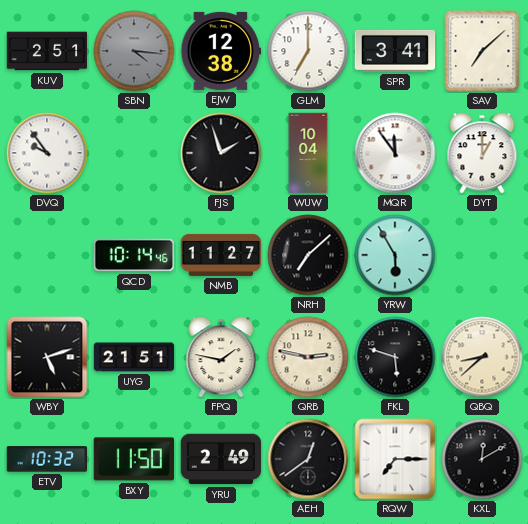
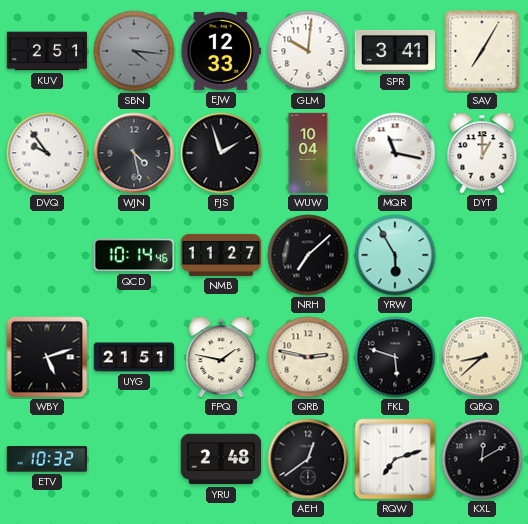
EJW: 12:38 -> 12:33
GLM: 7:00 -> 10:01
SAV: 7:08 -> 7:05
WJN: none -> 4:28
MQR: 11:54 -> 11:17
BXY: 11:50 -> none
YRU: 2:49 -> 2:48
RQW: 7:15 -> 7:12
